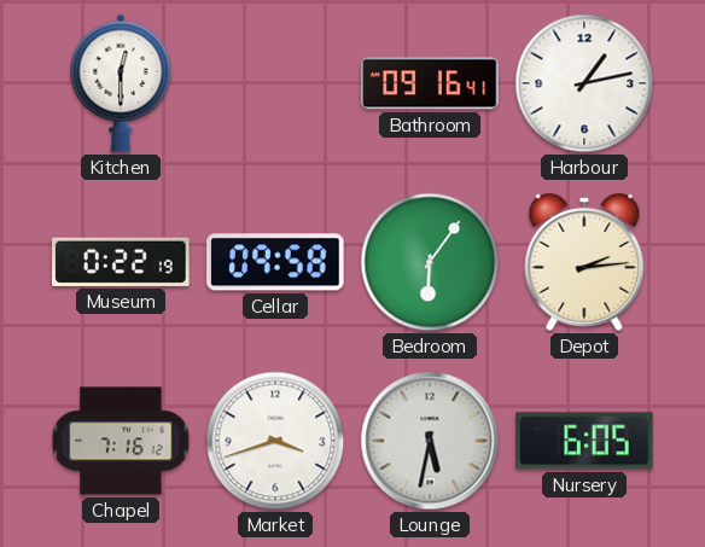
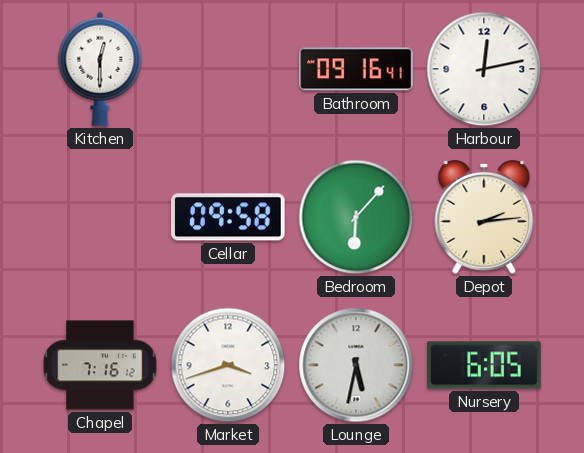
Harbour: 1:13 -> 12:13
Museum: 0:22 -> none
Bedroom: 6:06 -> 6:07
